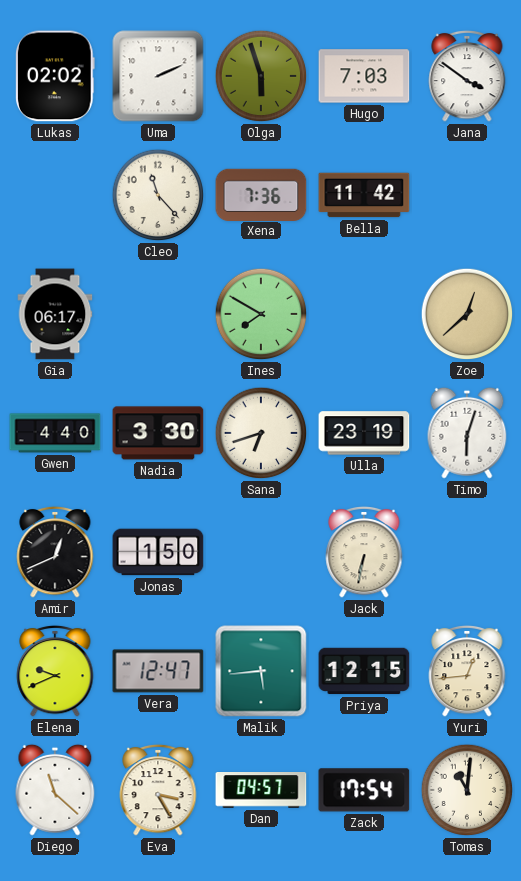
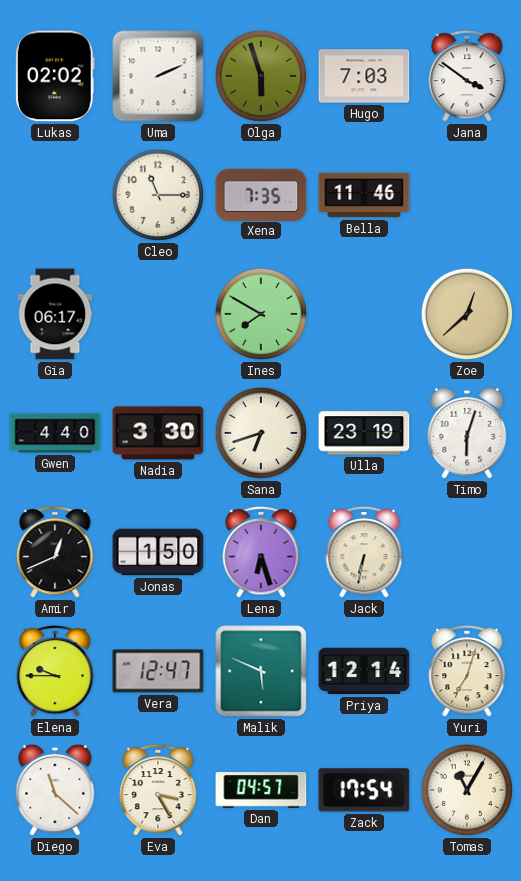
Cleo: 11:23 -> 11:15
Xena: 7:36 -> 7:35
Bella: 11:42 -> 11:46
Lena: none -> 6:27
Elena: 9:41 -> 9:45
Malik: 5:44 -> 5:49
Priya: 12:15 -> 12:14
Yuri: 12:44 -> 7:03
Tomas: 11:01 -> 11:05
